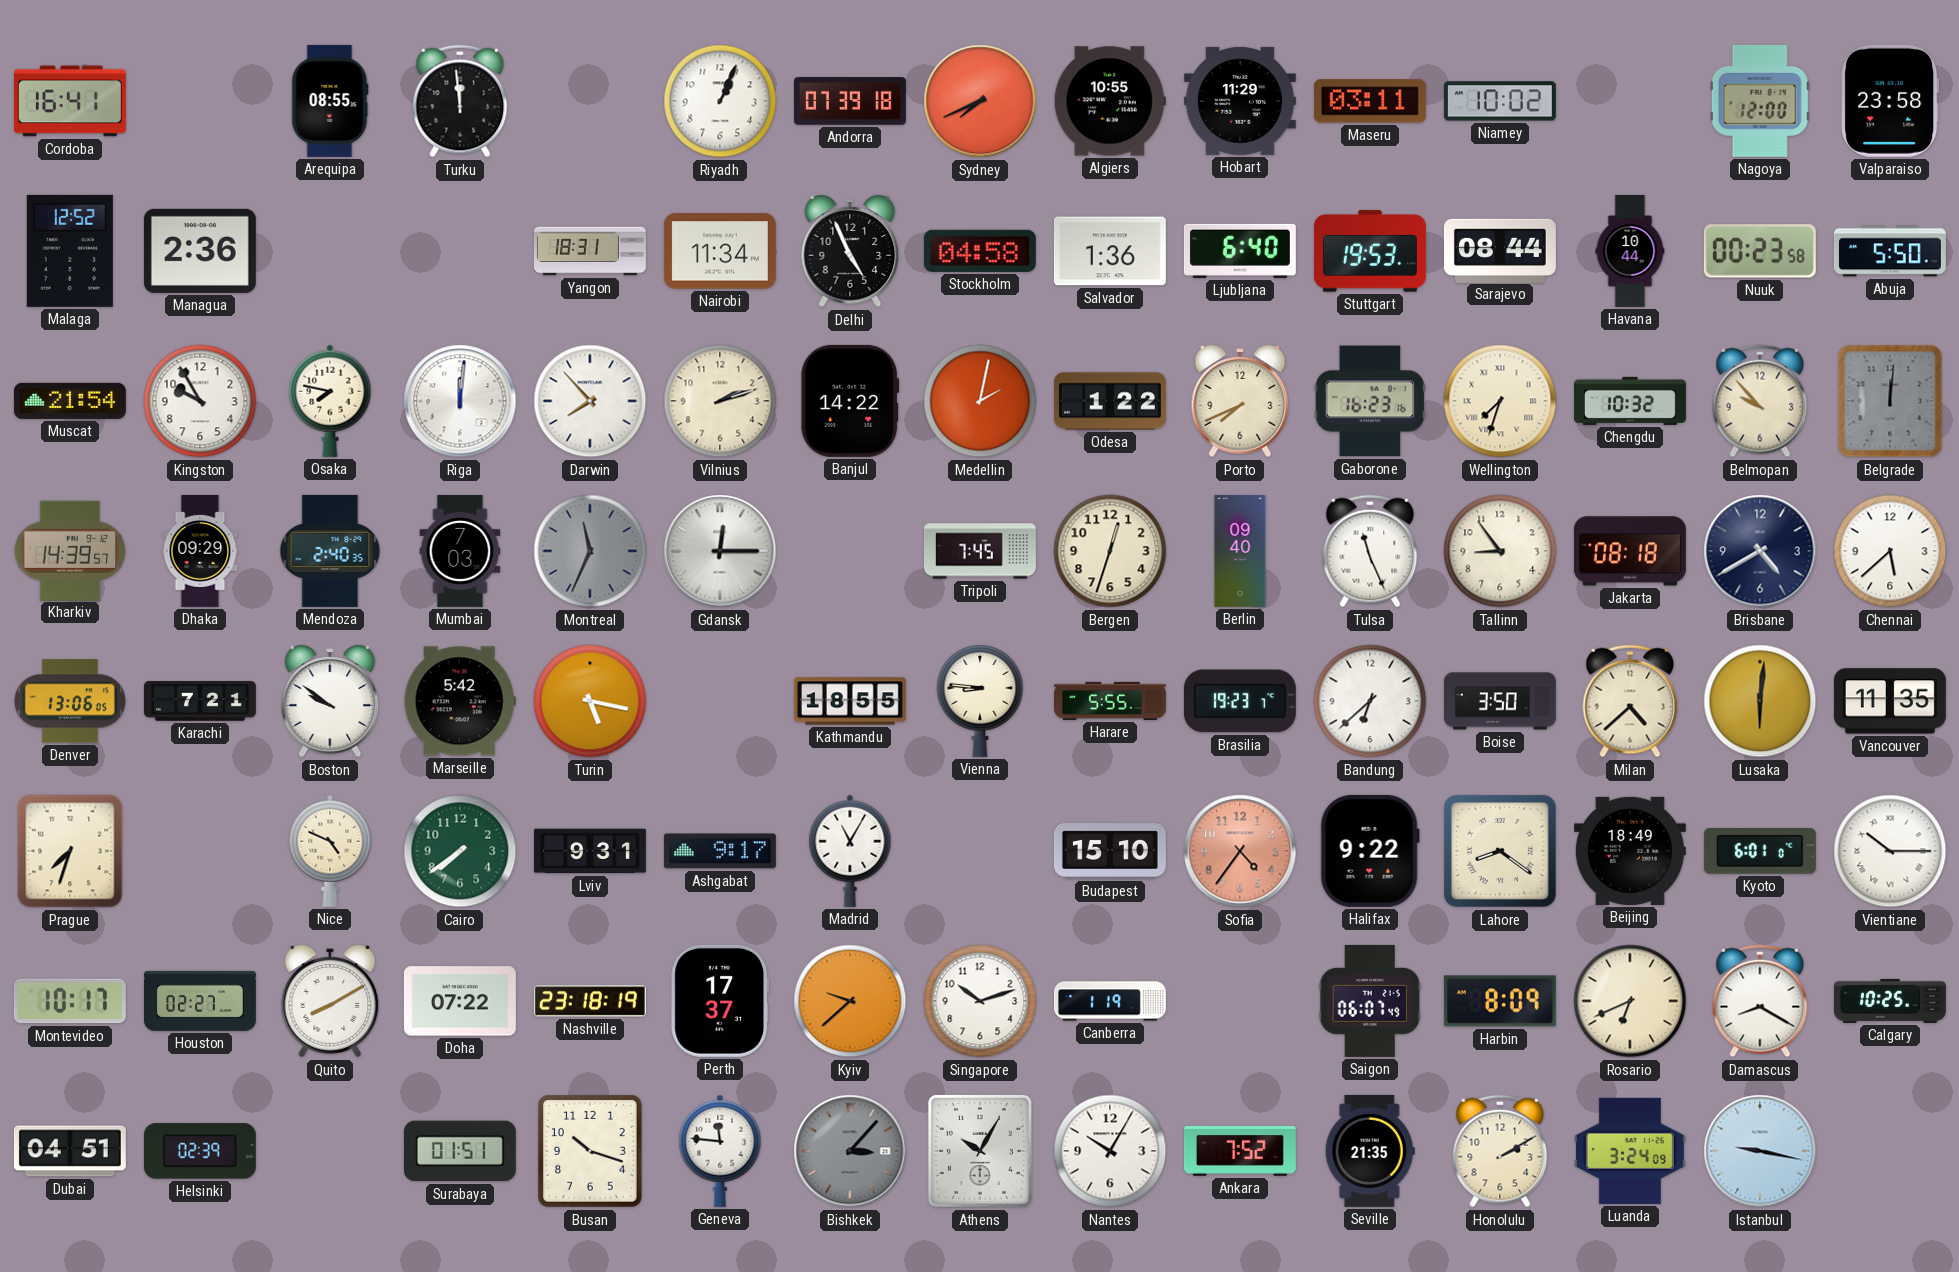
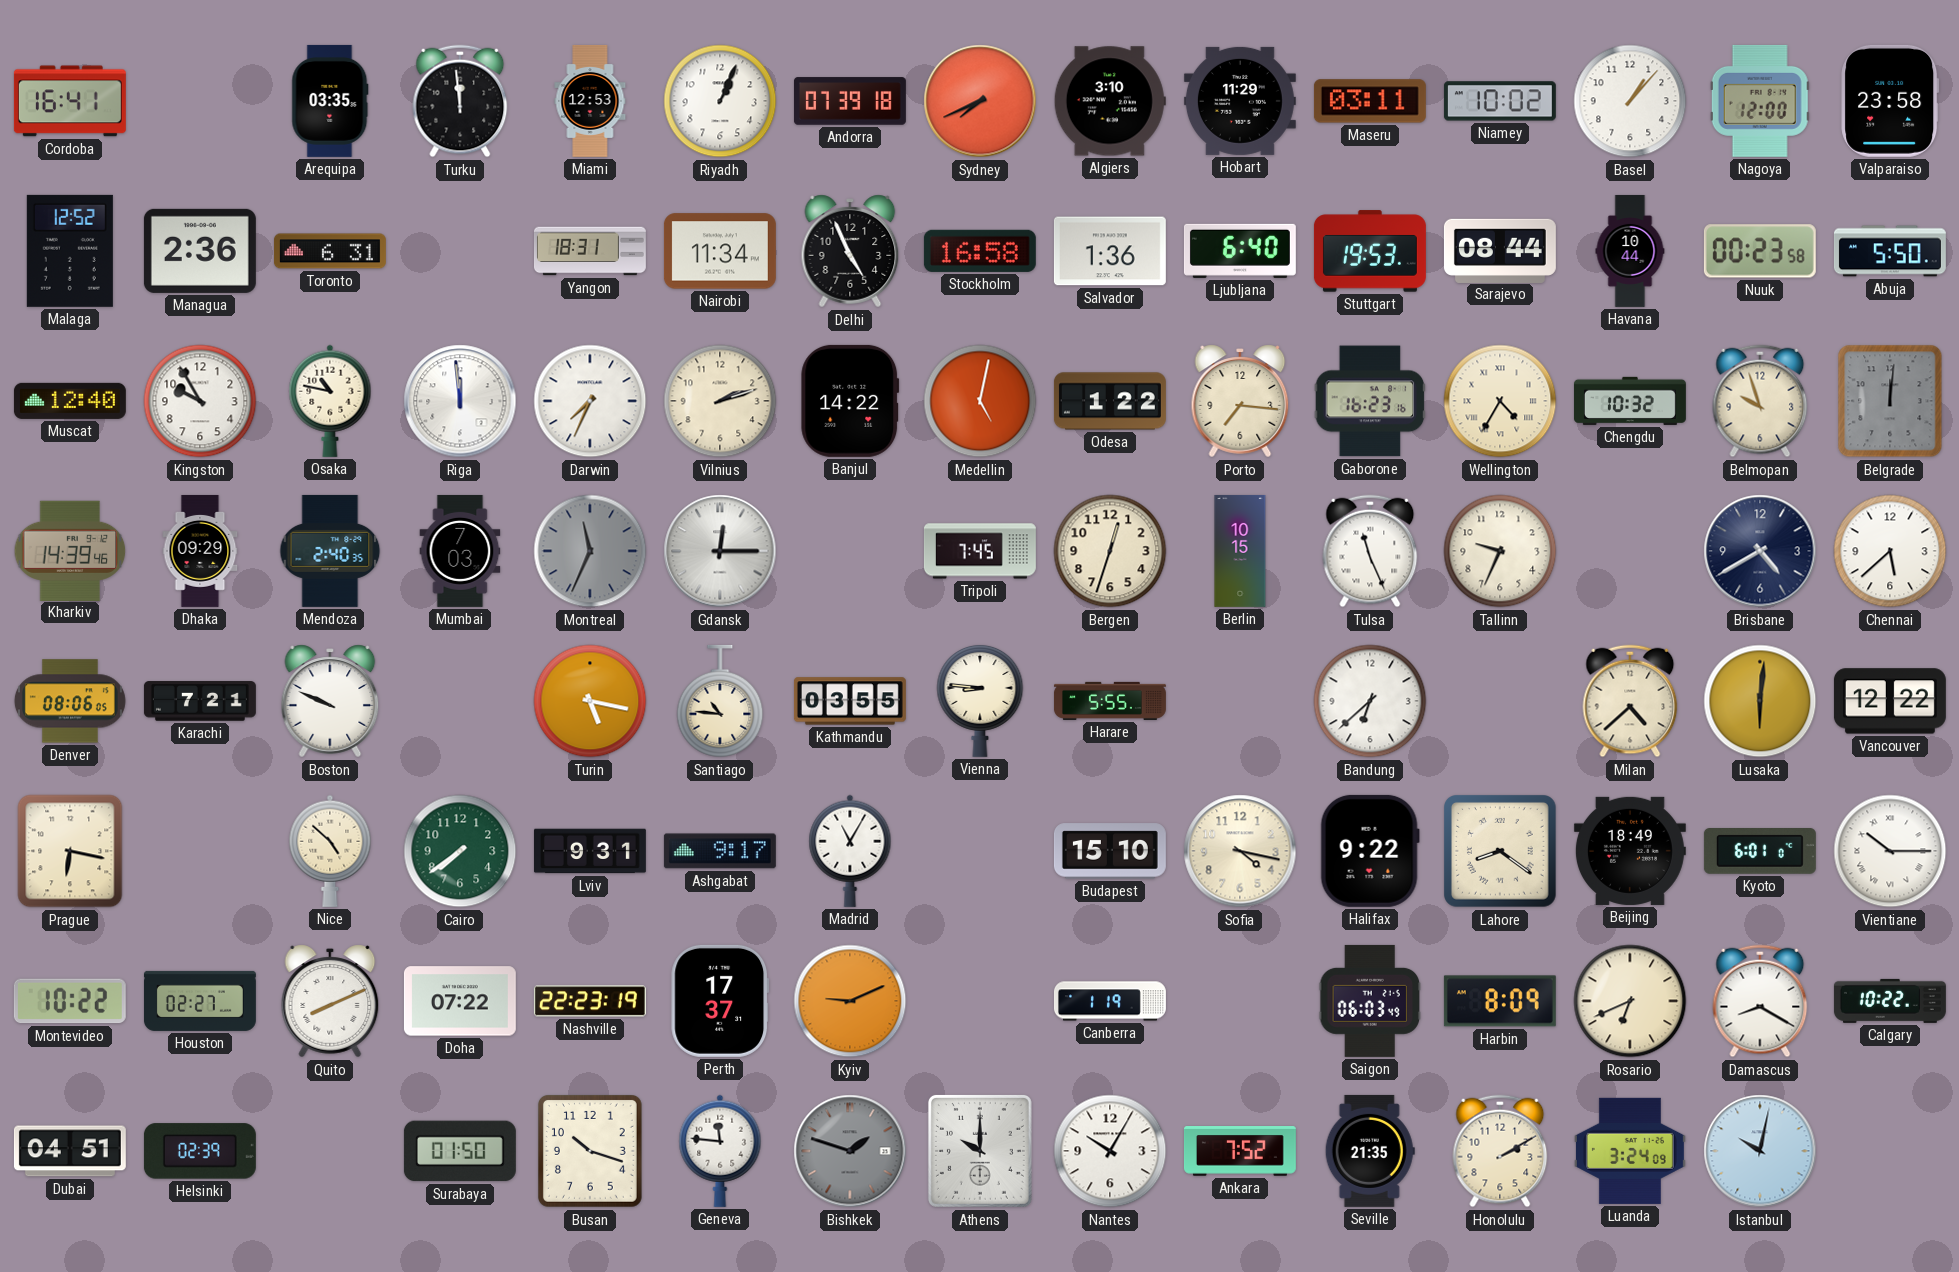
Arequipa: 08:55 -> 03:35
Miami: none -> 12:53
Algiers: 10:55 -> 3:10
Basel: none -> 1:07
Toronto: none -> 6:31
Stockholm: 04:58 -> 16:58
Muscat: 21:54 -> 12:40
Osaka: 7:47 -> 10:47
Riga: 12:01 -> 11:59
Darwin: 7:53 -> 7:34
Medellin: 2:02 -> 5:02
Porto: 7:41 -> 7:16
Wellington: 7:33 -> 4:35
Belmopan: 9:53 -> 9:57
Kharkiv: 14:39:57 -> 14:39:46
Berlin: 09:40 -> 10:15
Tallinn: 8:54 -> 9:34
Jakarta: 08:18 -> none
Denver: 13:06 -> 08:06
Boston: 9:51 -> 9:49
Marseille: 5:42 -> none
Santiago: none -> 10:46
Kathmandu: 18:55 -> 03:55
Brasilia: 19:23 -> none
Boise: 3:50 -> none
Vancouver: 11:35 -> 12:22
Prague: 7:33 -> 6:17
Nice: 4:49 -> 4:52
Sofia: 4:36 -> 4:17
Sofia dial: salmon -> cream
Montevideo: 10:17 -> 10:22
Quito: 8:10 -> 8:11
Nashville: 23:18 -> 22:23
Kyiv: 9:38 -> 9:11
Singapore: 10:12 -> none
Saigon: 06:07 -> 06:03
Calgary: 10:25 -> 10:22
Surabaya: 01:51 -> 01:50
Bishkek: 3:07 -> 1:48
Athens: 10:05 -> 10:00
Istanbul: 9:17 -> 10:02
